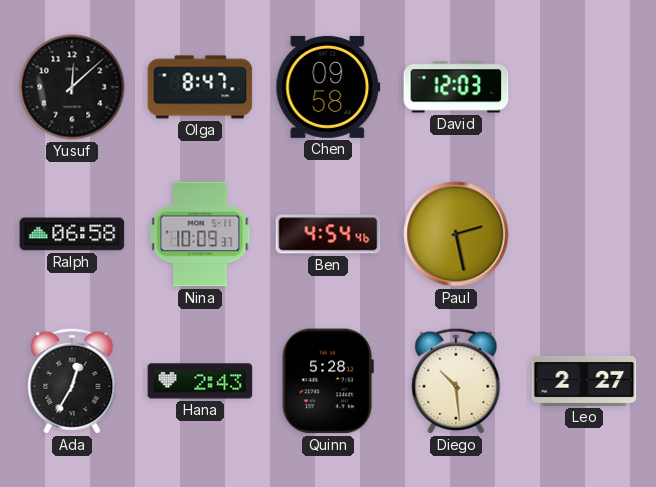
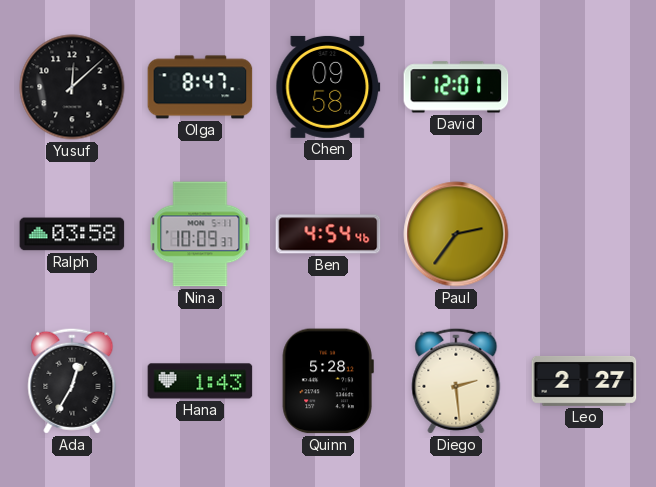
David: 12:03 -> 12:01
Ralph: 06:58 -> 03:58
Paul: 2:28 -> 2:36
Hana: 2:43 -> 1:43
Diego: 10:29 -> 2:29
